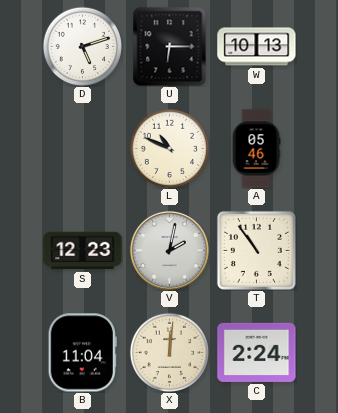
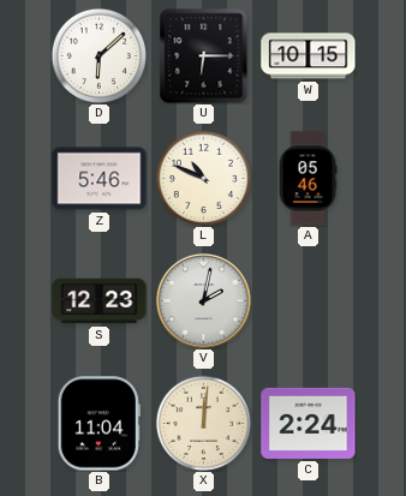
D: 5:12 -> 6:08
W: 10:13 -> 10:15
Z: none -> 5:46
T: 10:54 -> none
